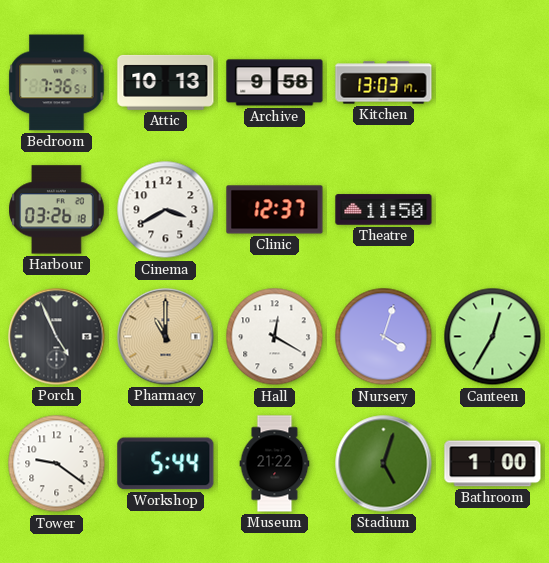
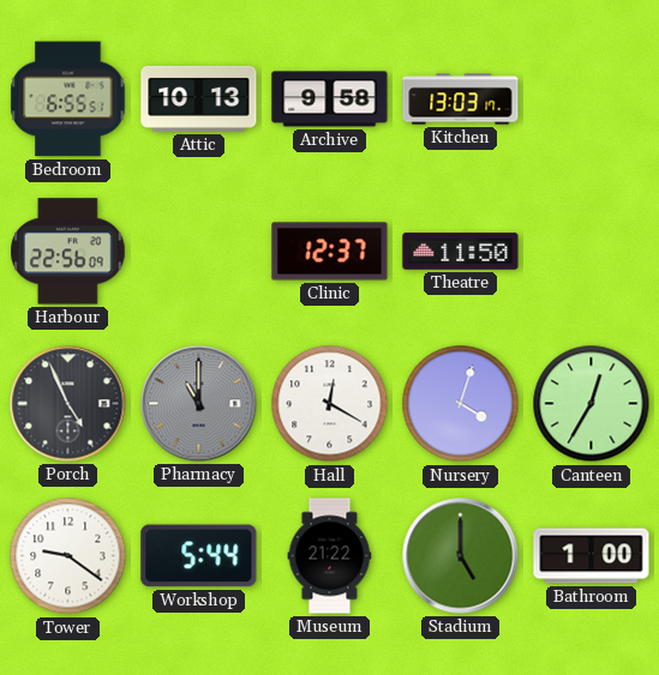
Bedroom: 7:36 -> 6:55
Harbour: 03:26 -> 22:56
Cinema: 3:40 -> none
Pharmacy dial: champagne -> grey
Stadium: 5:03 -> 5:00
